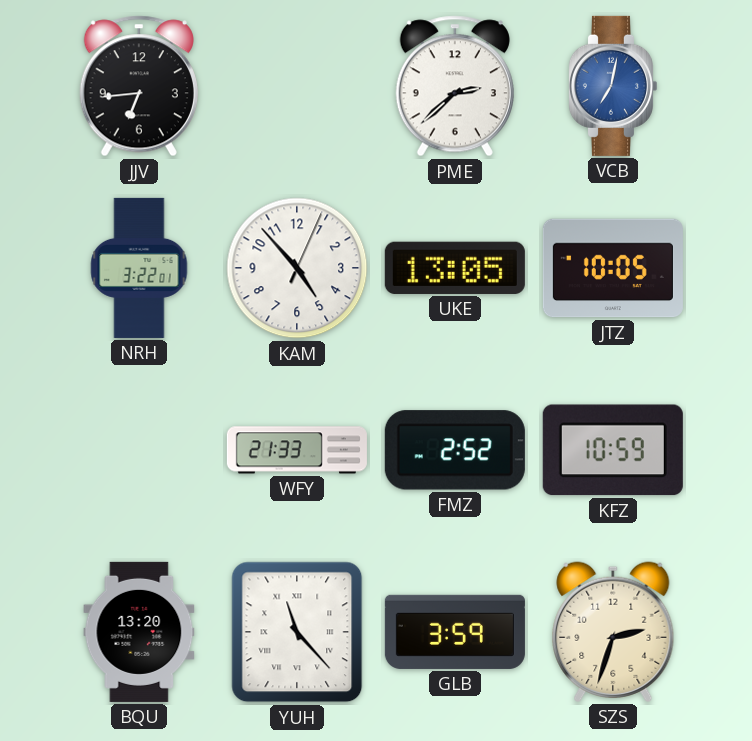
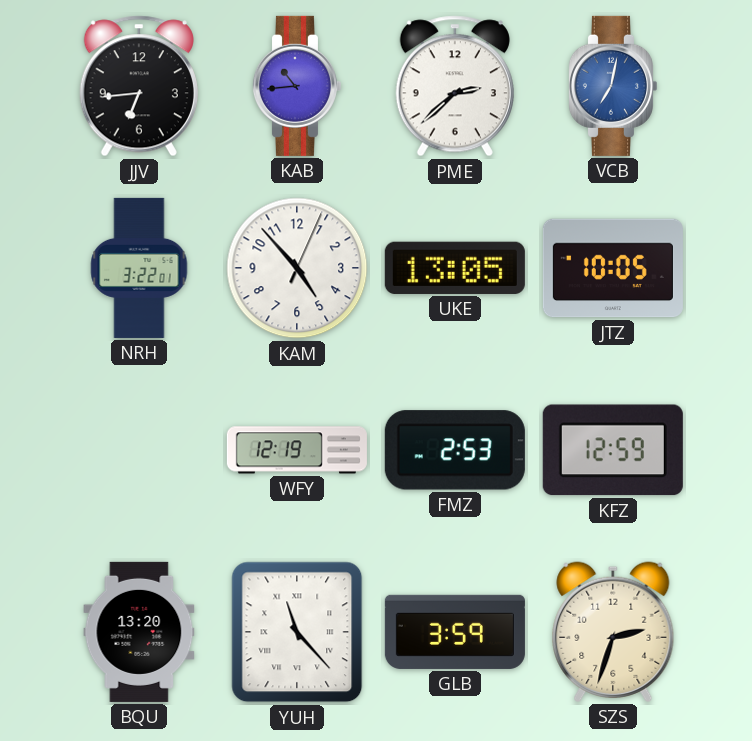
KAB: none -> 10:44
WFY: 21:33 -> 12:19
FMZ: 2:52 -> 2:53
KFZ: 10:59 -> 12:59
